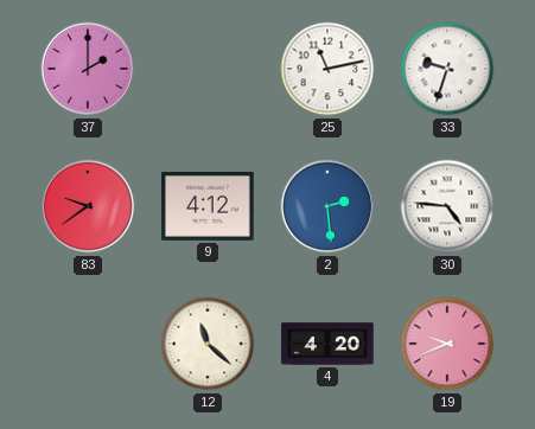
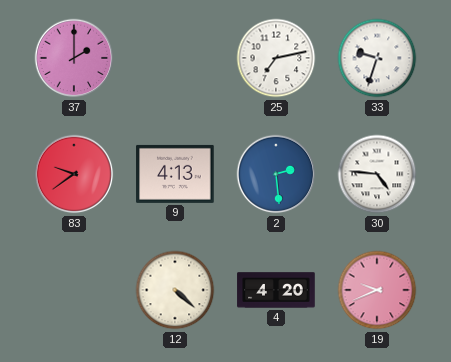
25: 11:13 -> 7:13
9: 4:12 -> 4:13
12: 11:22 -> 4:22
